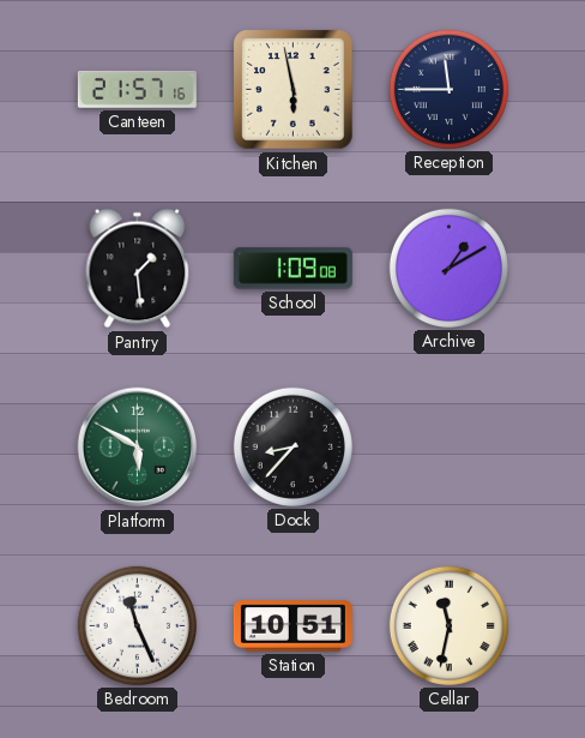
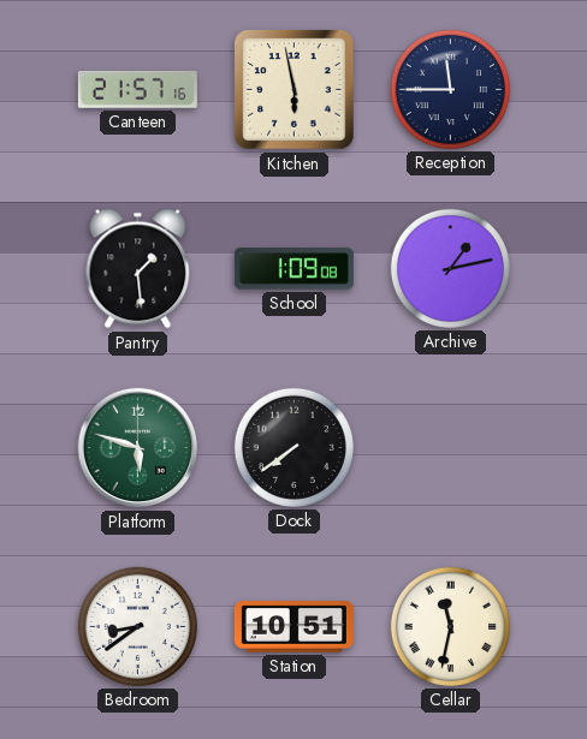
Archive: 1:10 -> 1:13
Platform: 5:50 -> 5:48
Dock: 8:37 -> 7:39
Bedroom: 11:26 -> 8:39
